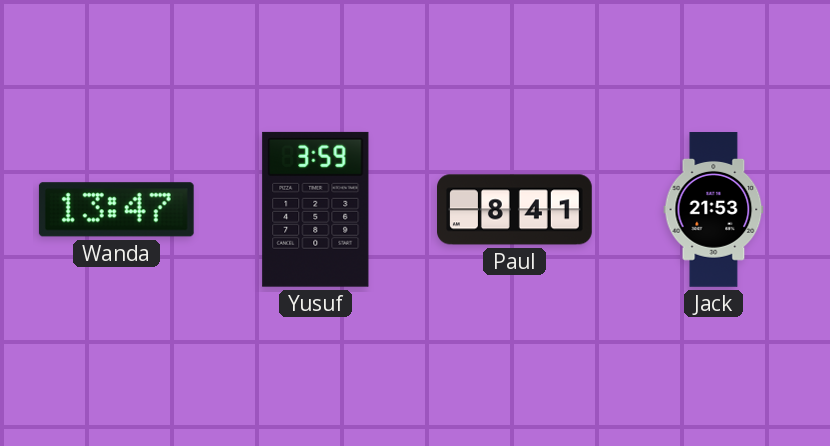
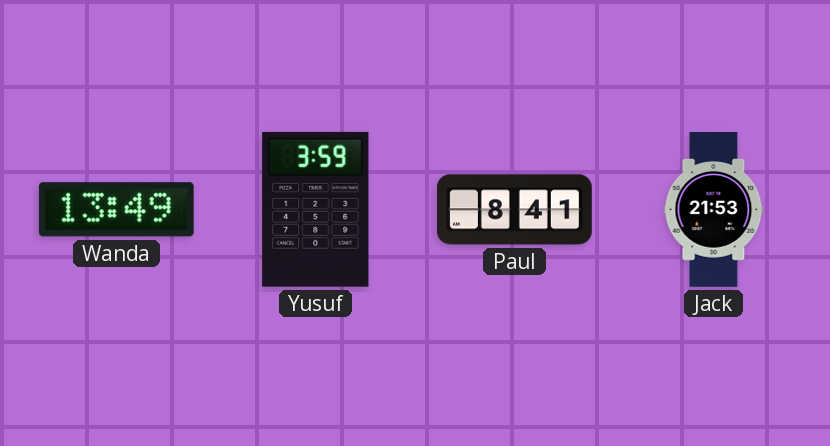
Wanda: 13:47 -> 13:49
